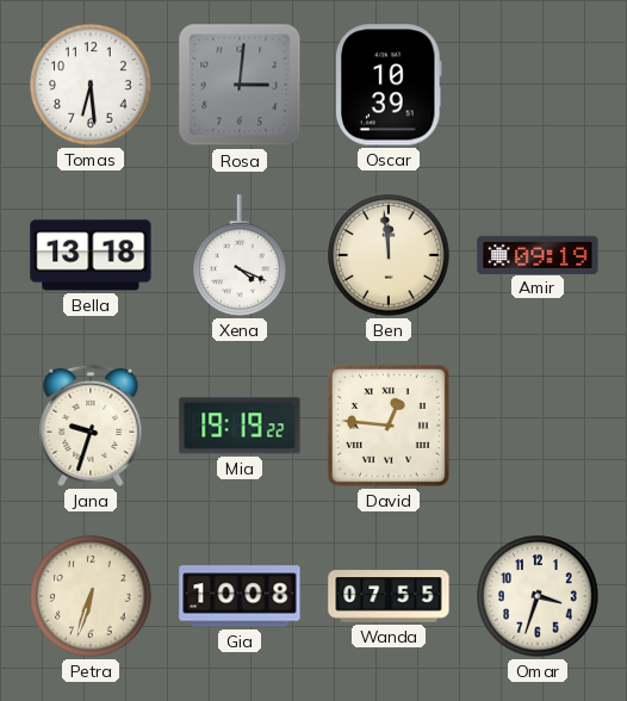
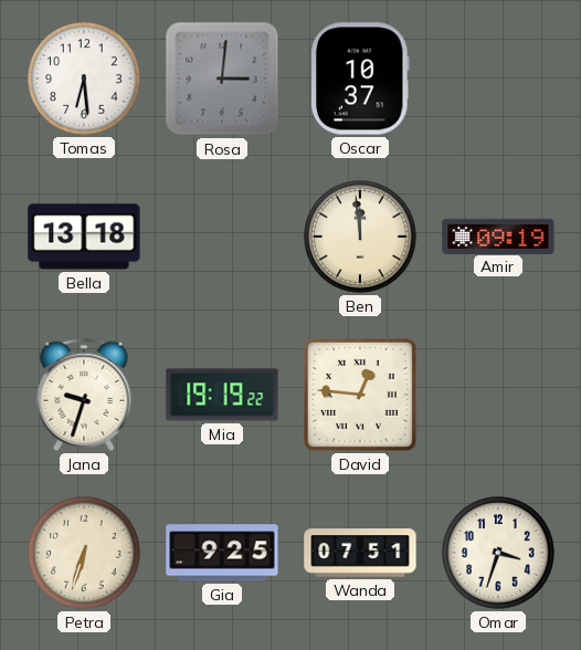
Oscar: 10:39 -> 10:37
Xena: 4:19 -> none
Gia: 10:08 -> 9:25
Wanda: 07:55 -> 07:51
